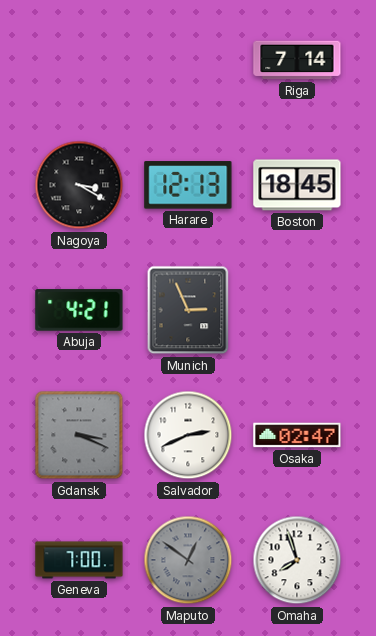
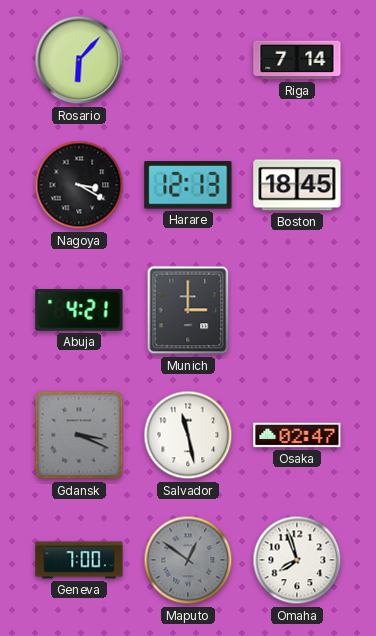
Rosario: none -> 6:07
Munich: 2:56 -> 3:00
Salvador: 2:41 -> 11:28
